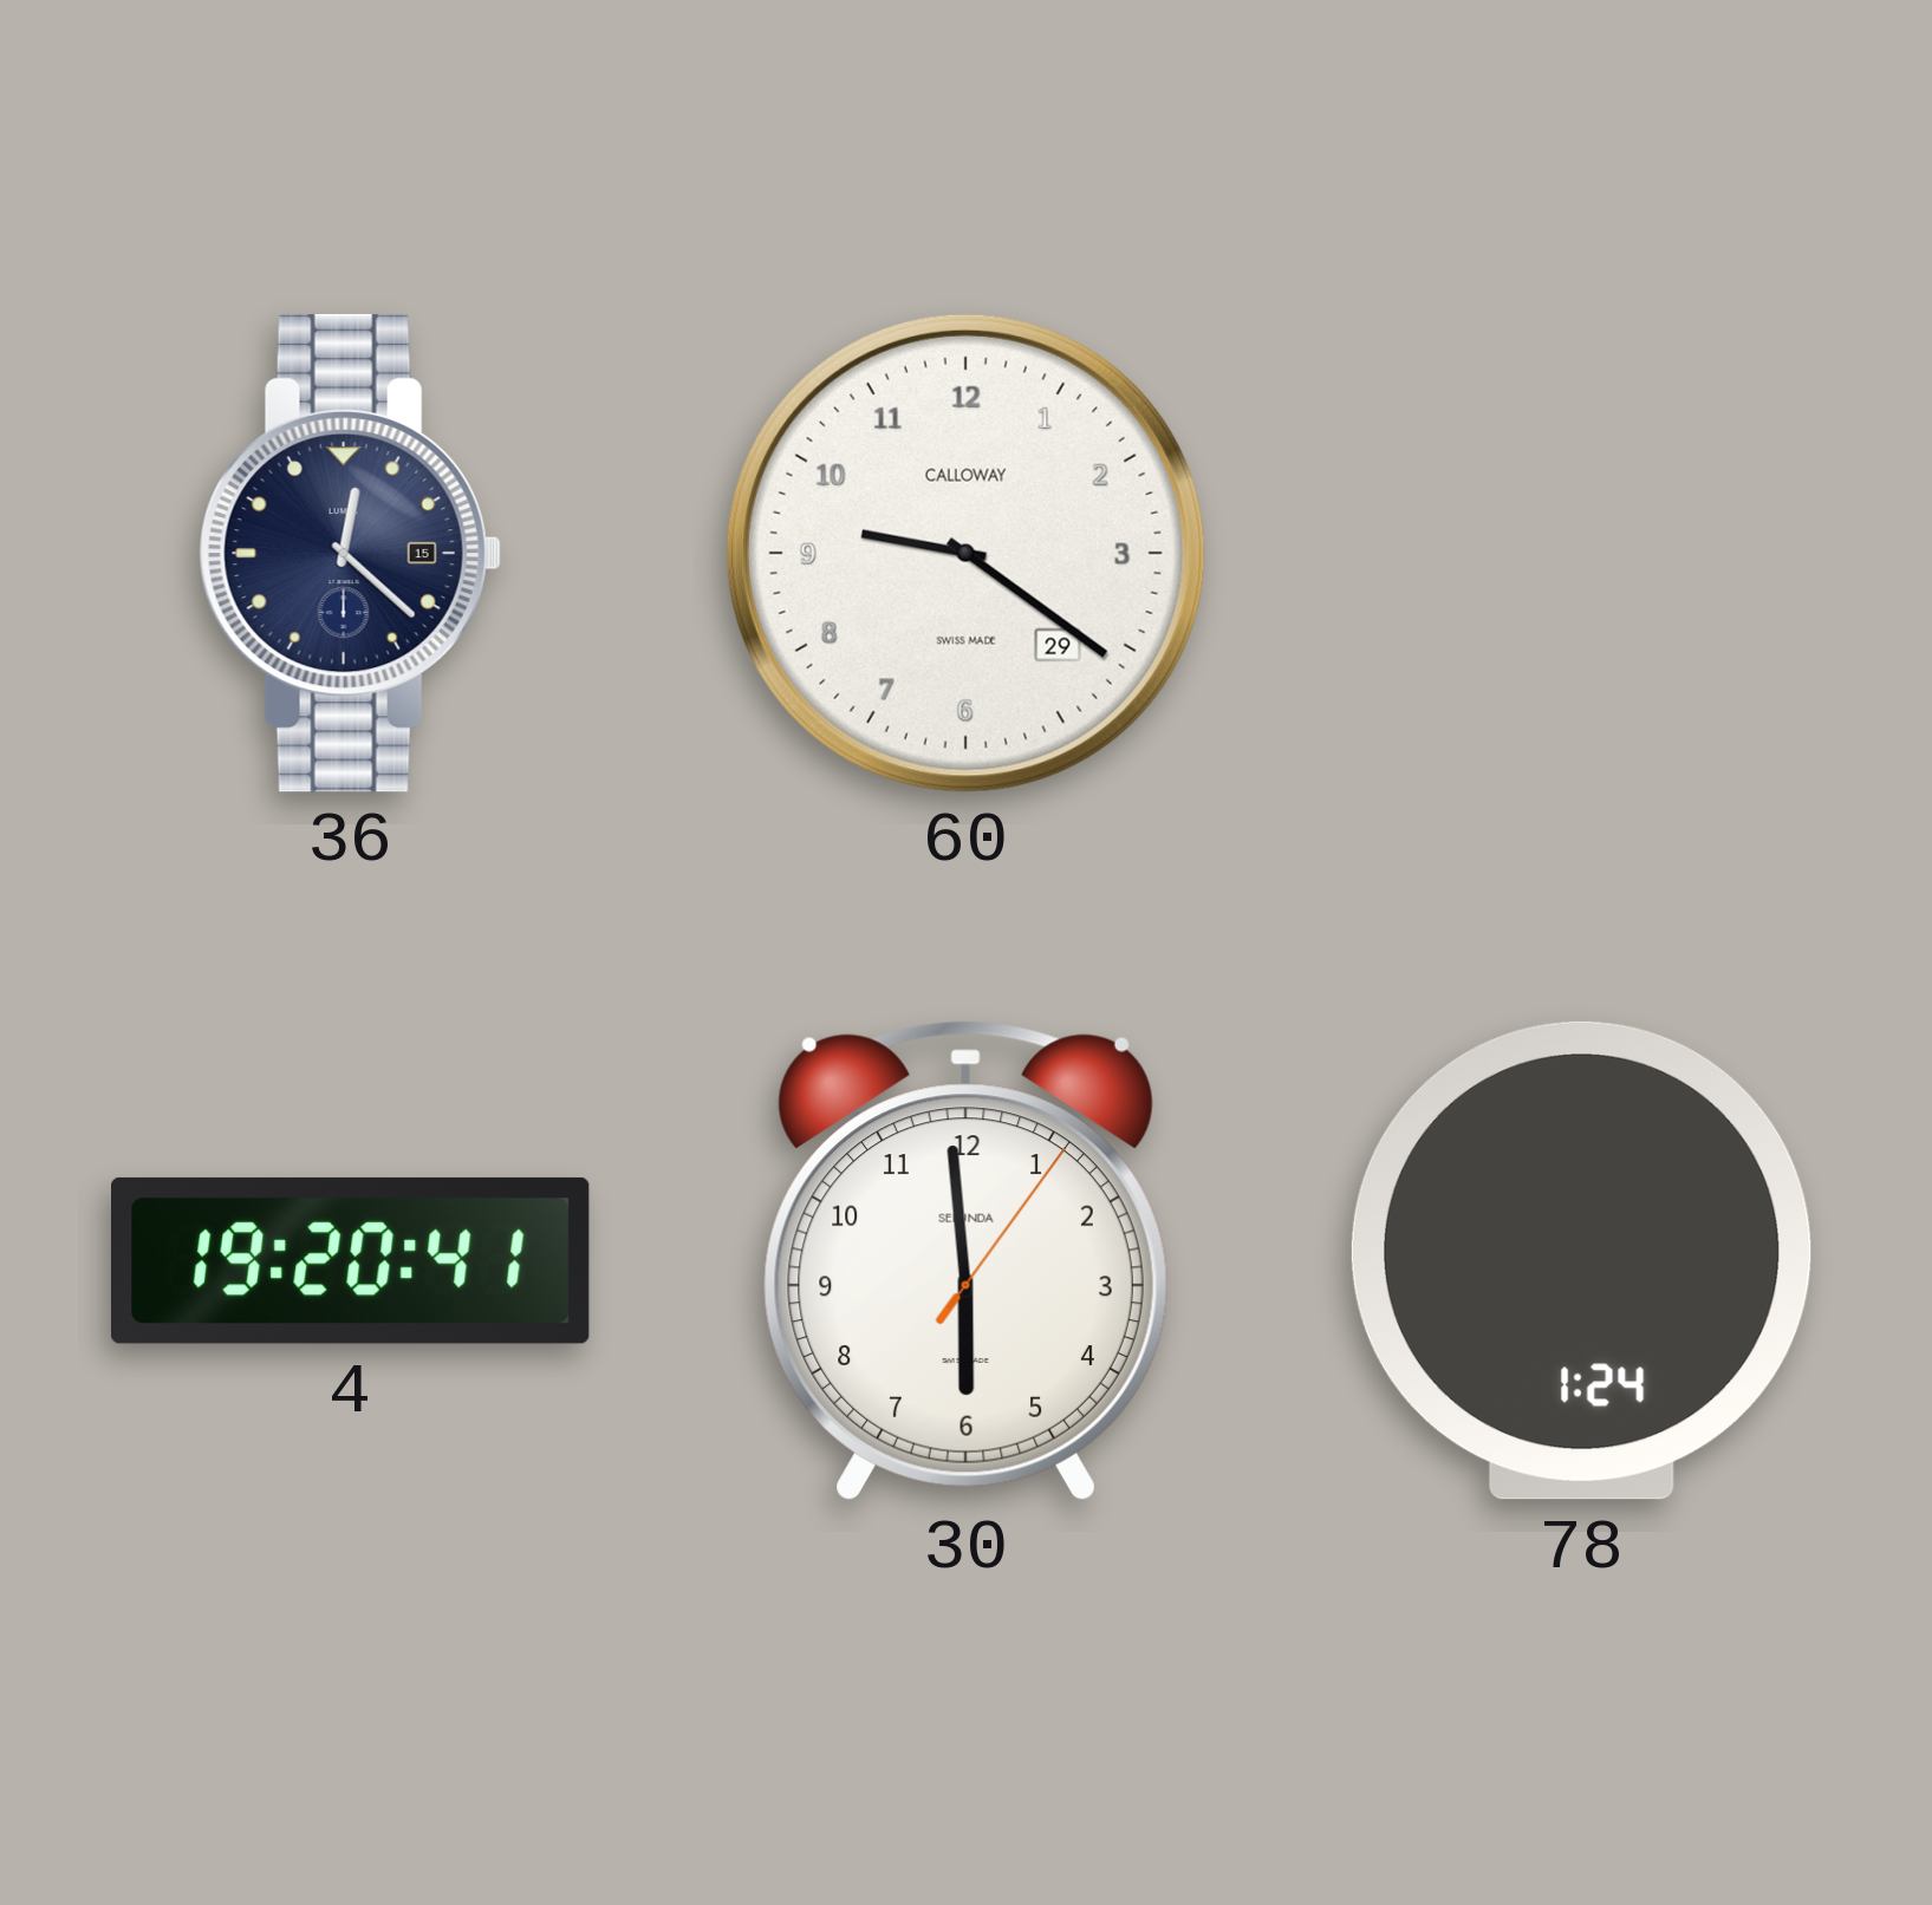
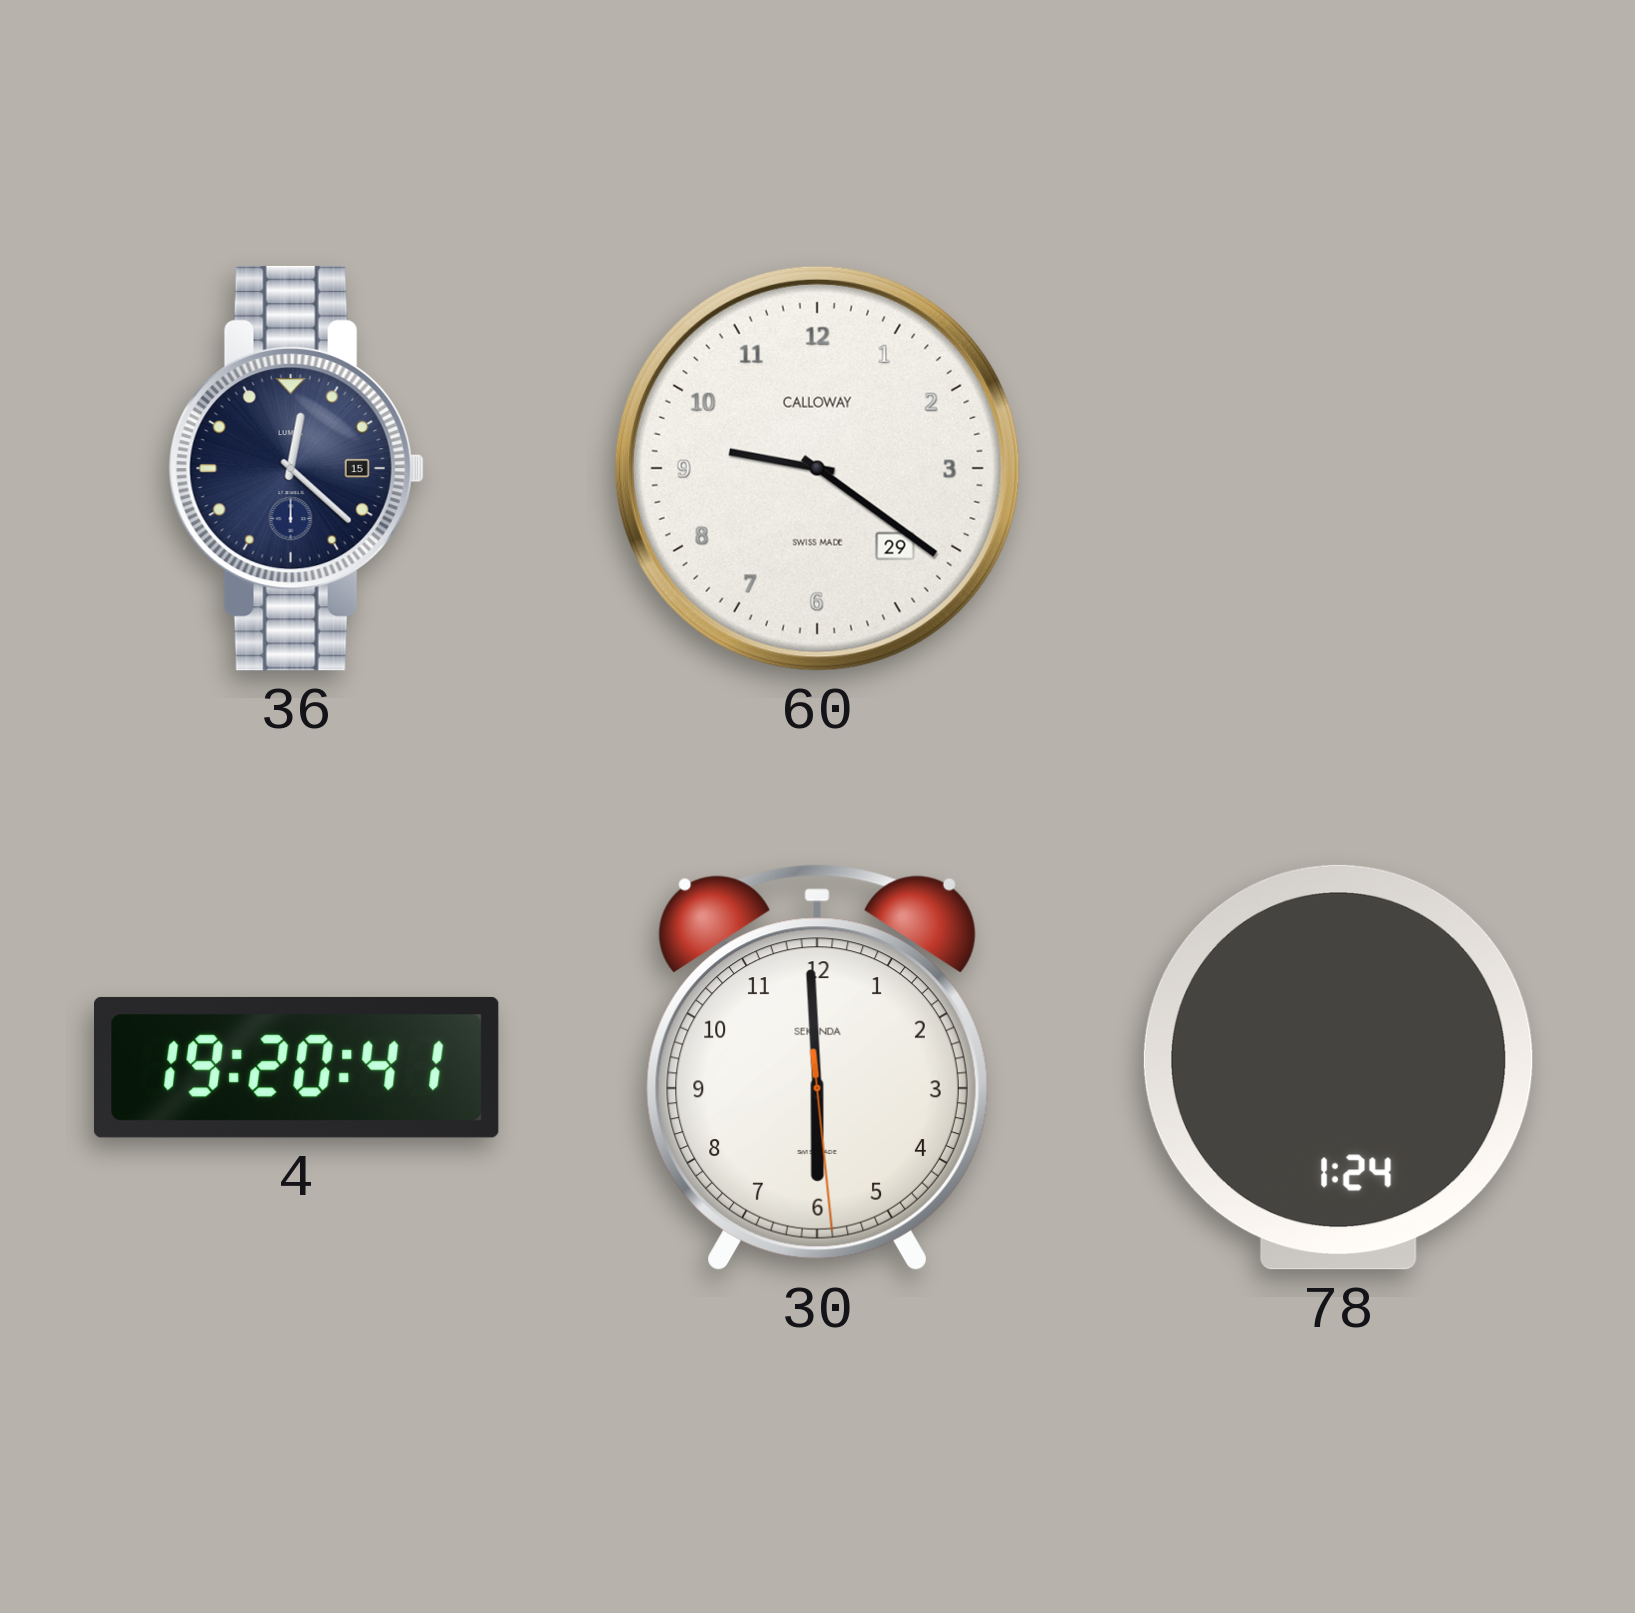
30: 5:59:06 -> 5:59:29
